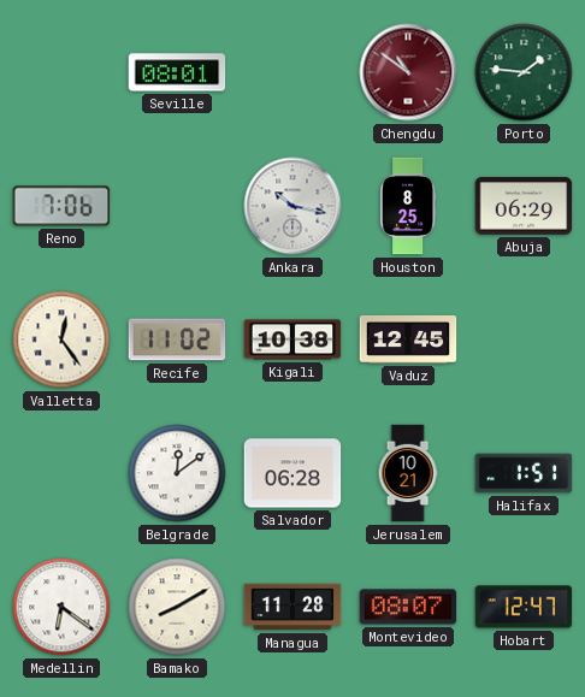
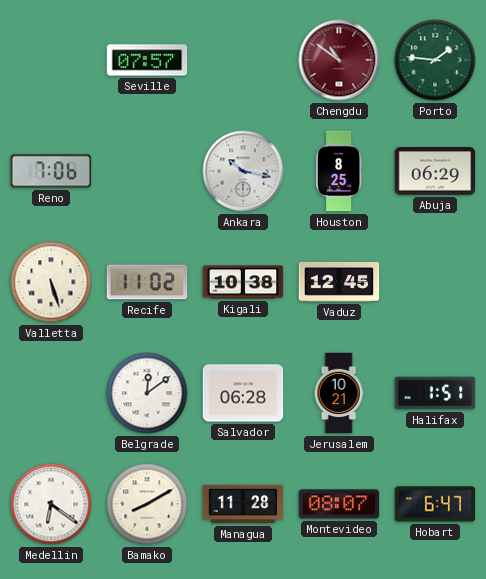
Seville: 08:01 -> 07:57
Valletta: 12:24 -> 5:27
Hobart: 12:47 -> 6:47
